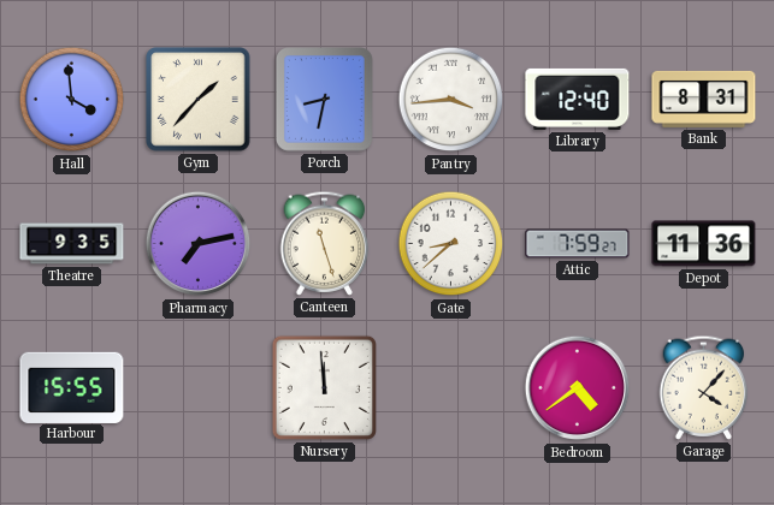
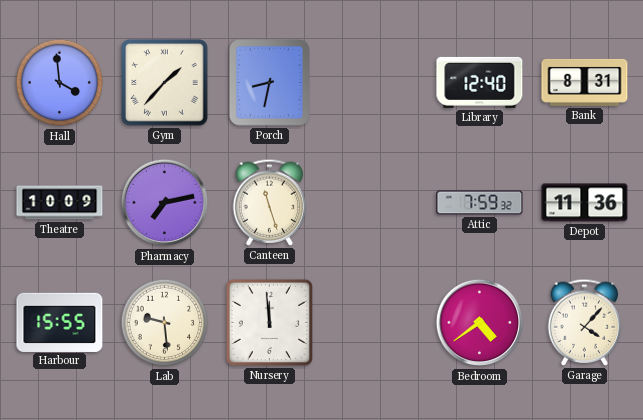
Pantry: 3:44 -> none
Theatre: 9:35 -> 10:09
Gate: 8:38 -> none
Attic: 7:59:27 -> 7:59:32
Lab: none -> 9:29
